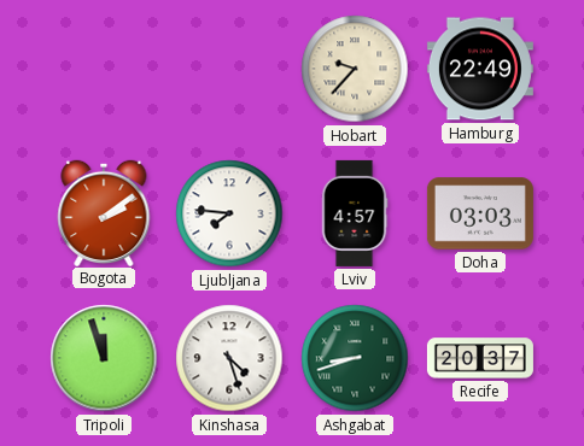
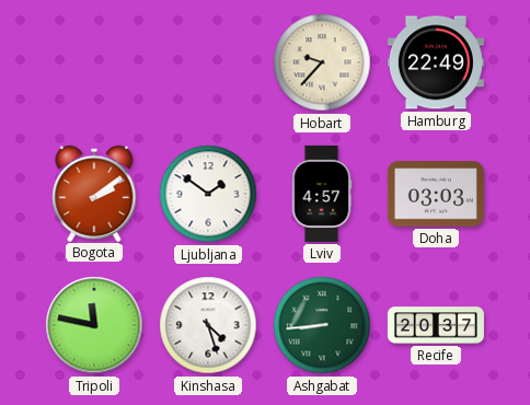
Ljubljana: 7:46 -> 1:51
Tripoli: 11:57 -> 11:47
Ashgabat: 8:42 -> 8:44
